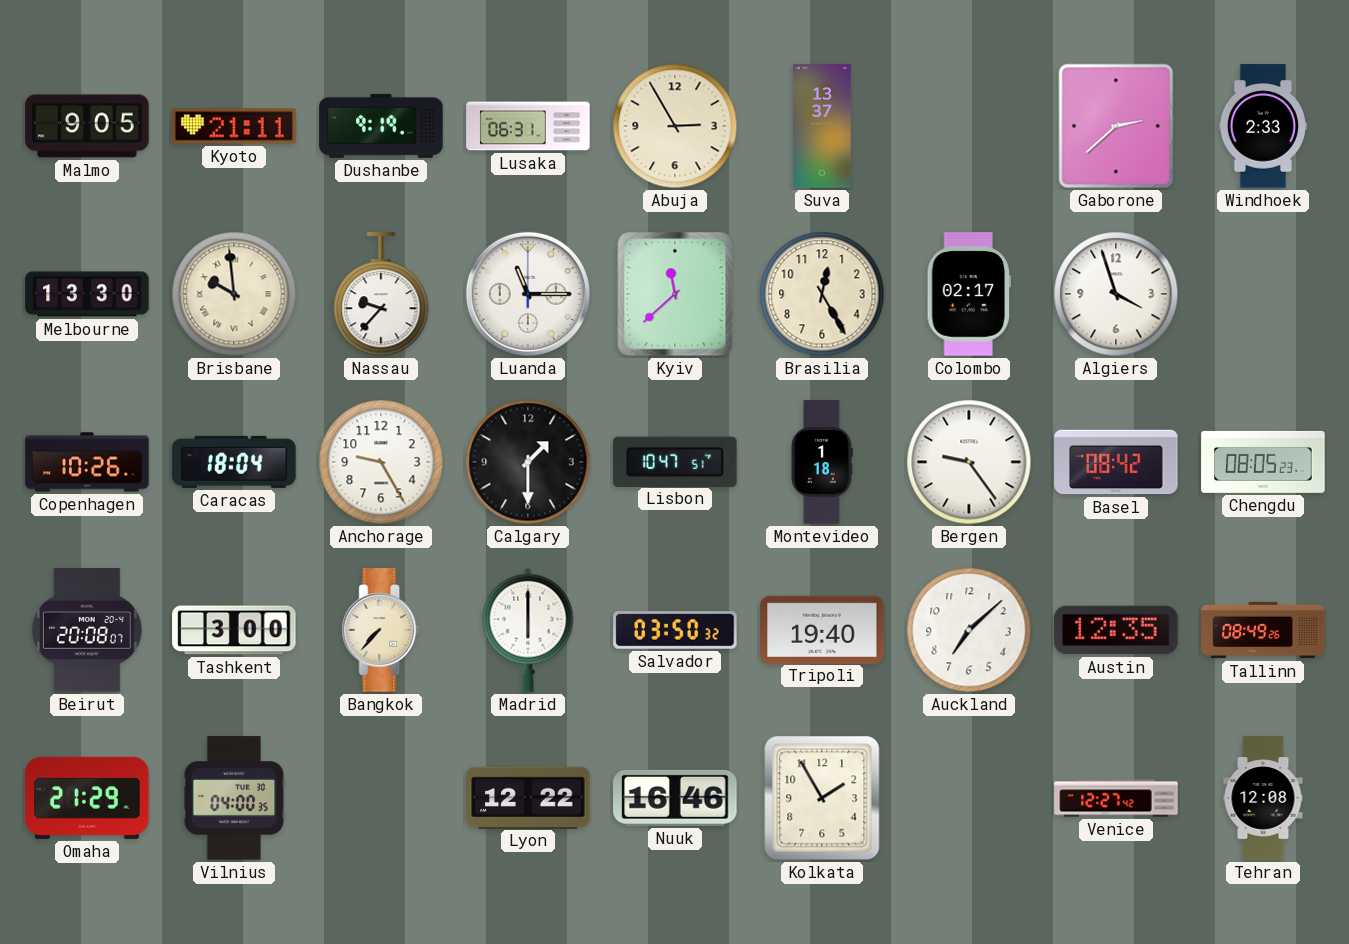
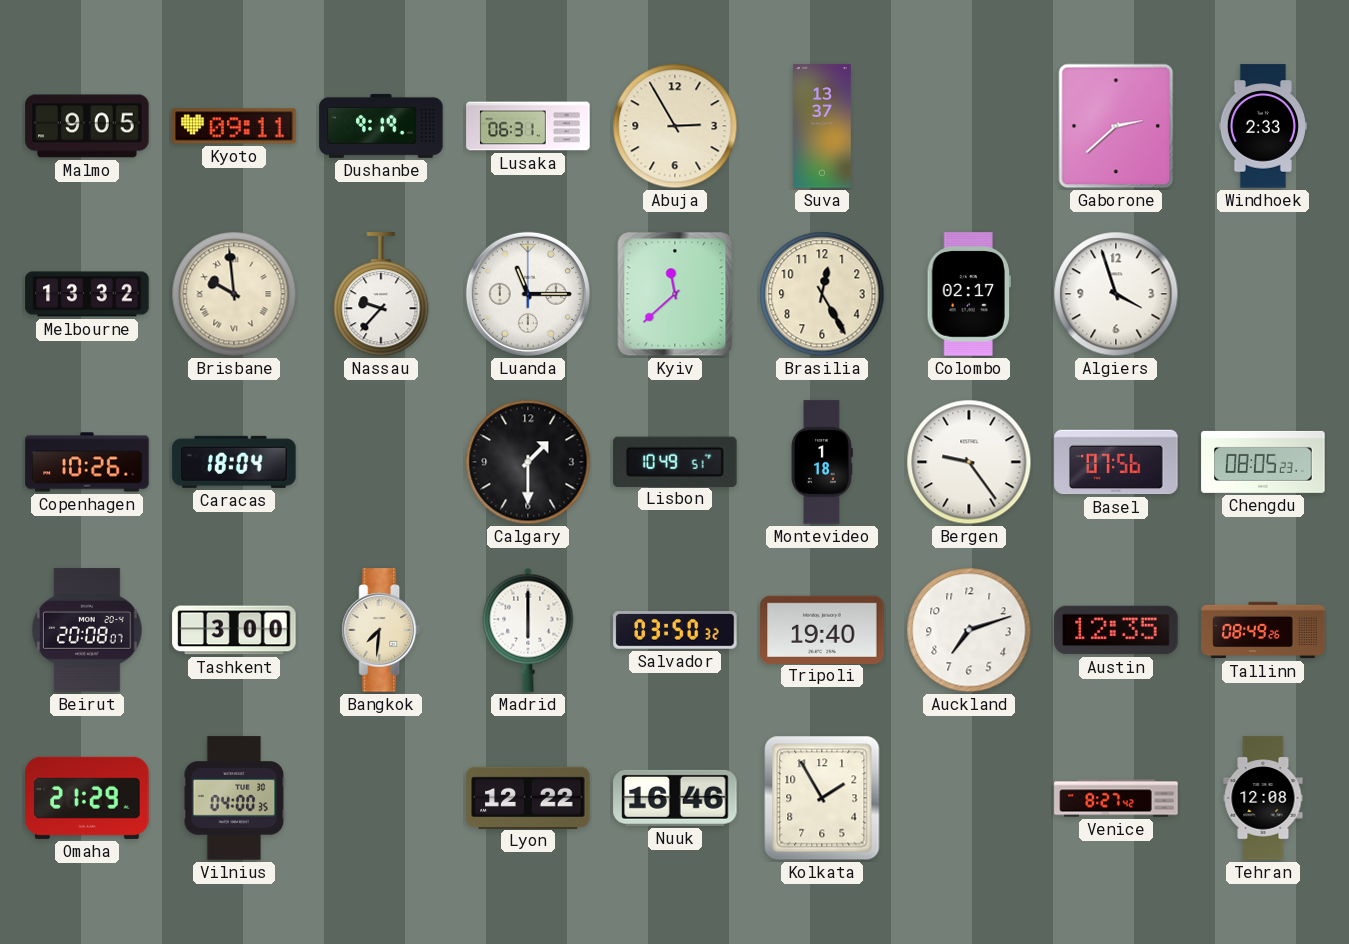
Kyoto: 21:11 -> 09:11
Melbourne: 13:30 -> 13:32
Anchorage: 9:25 -> none
Lisbon: 10:47 -> 10:49
Basel: 08:42 -> 07:56
Bangkok: 7:37 -> 7:31
Auckland: 7:08 -> 7:12
Venice: 12:27 -> 8:27
